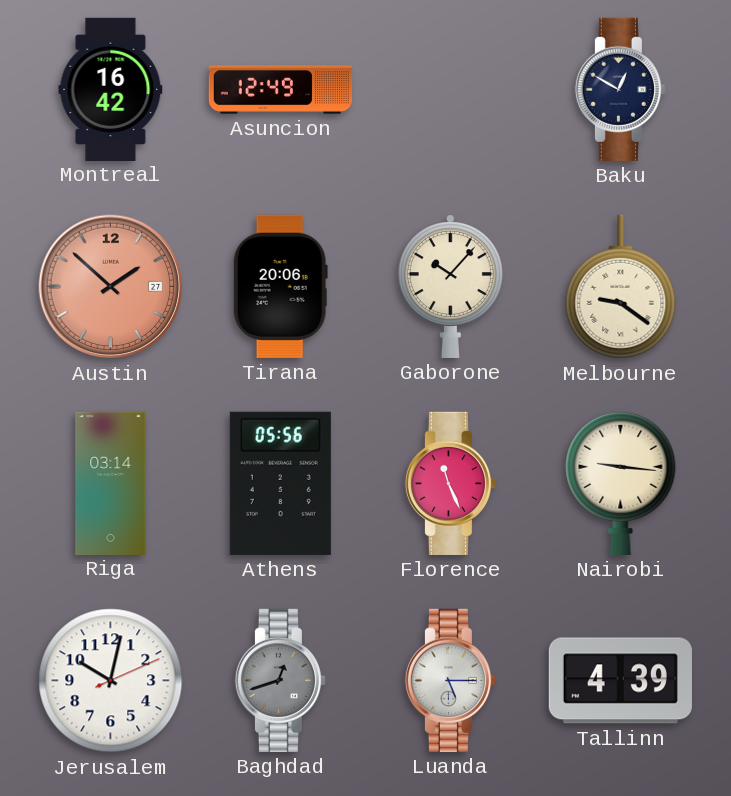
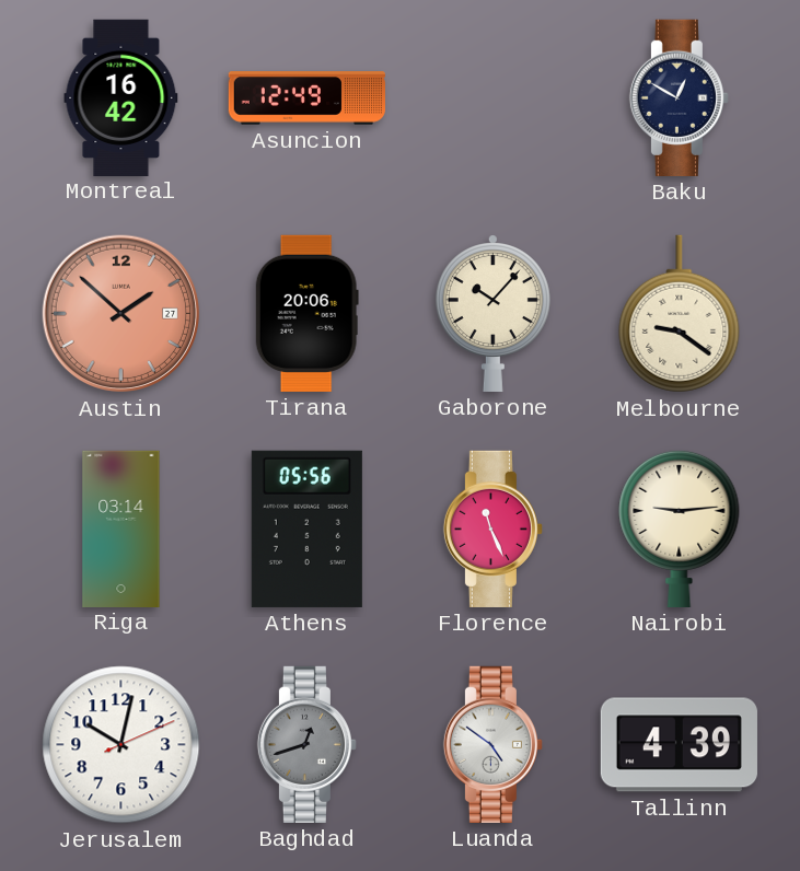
Nairobi: 9:16 -> 9:14
Luanda: 5:15 -> 4:51
